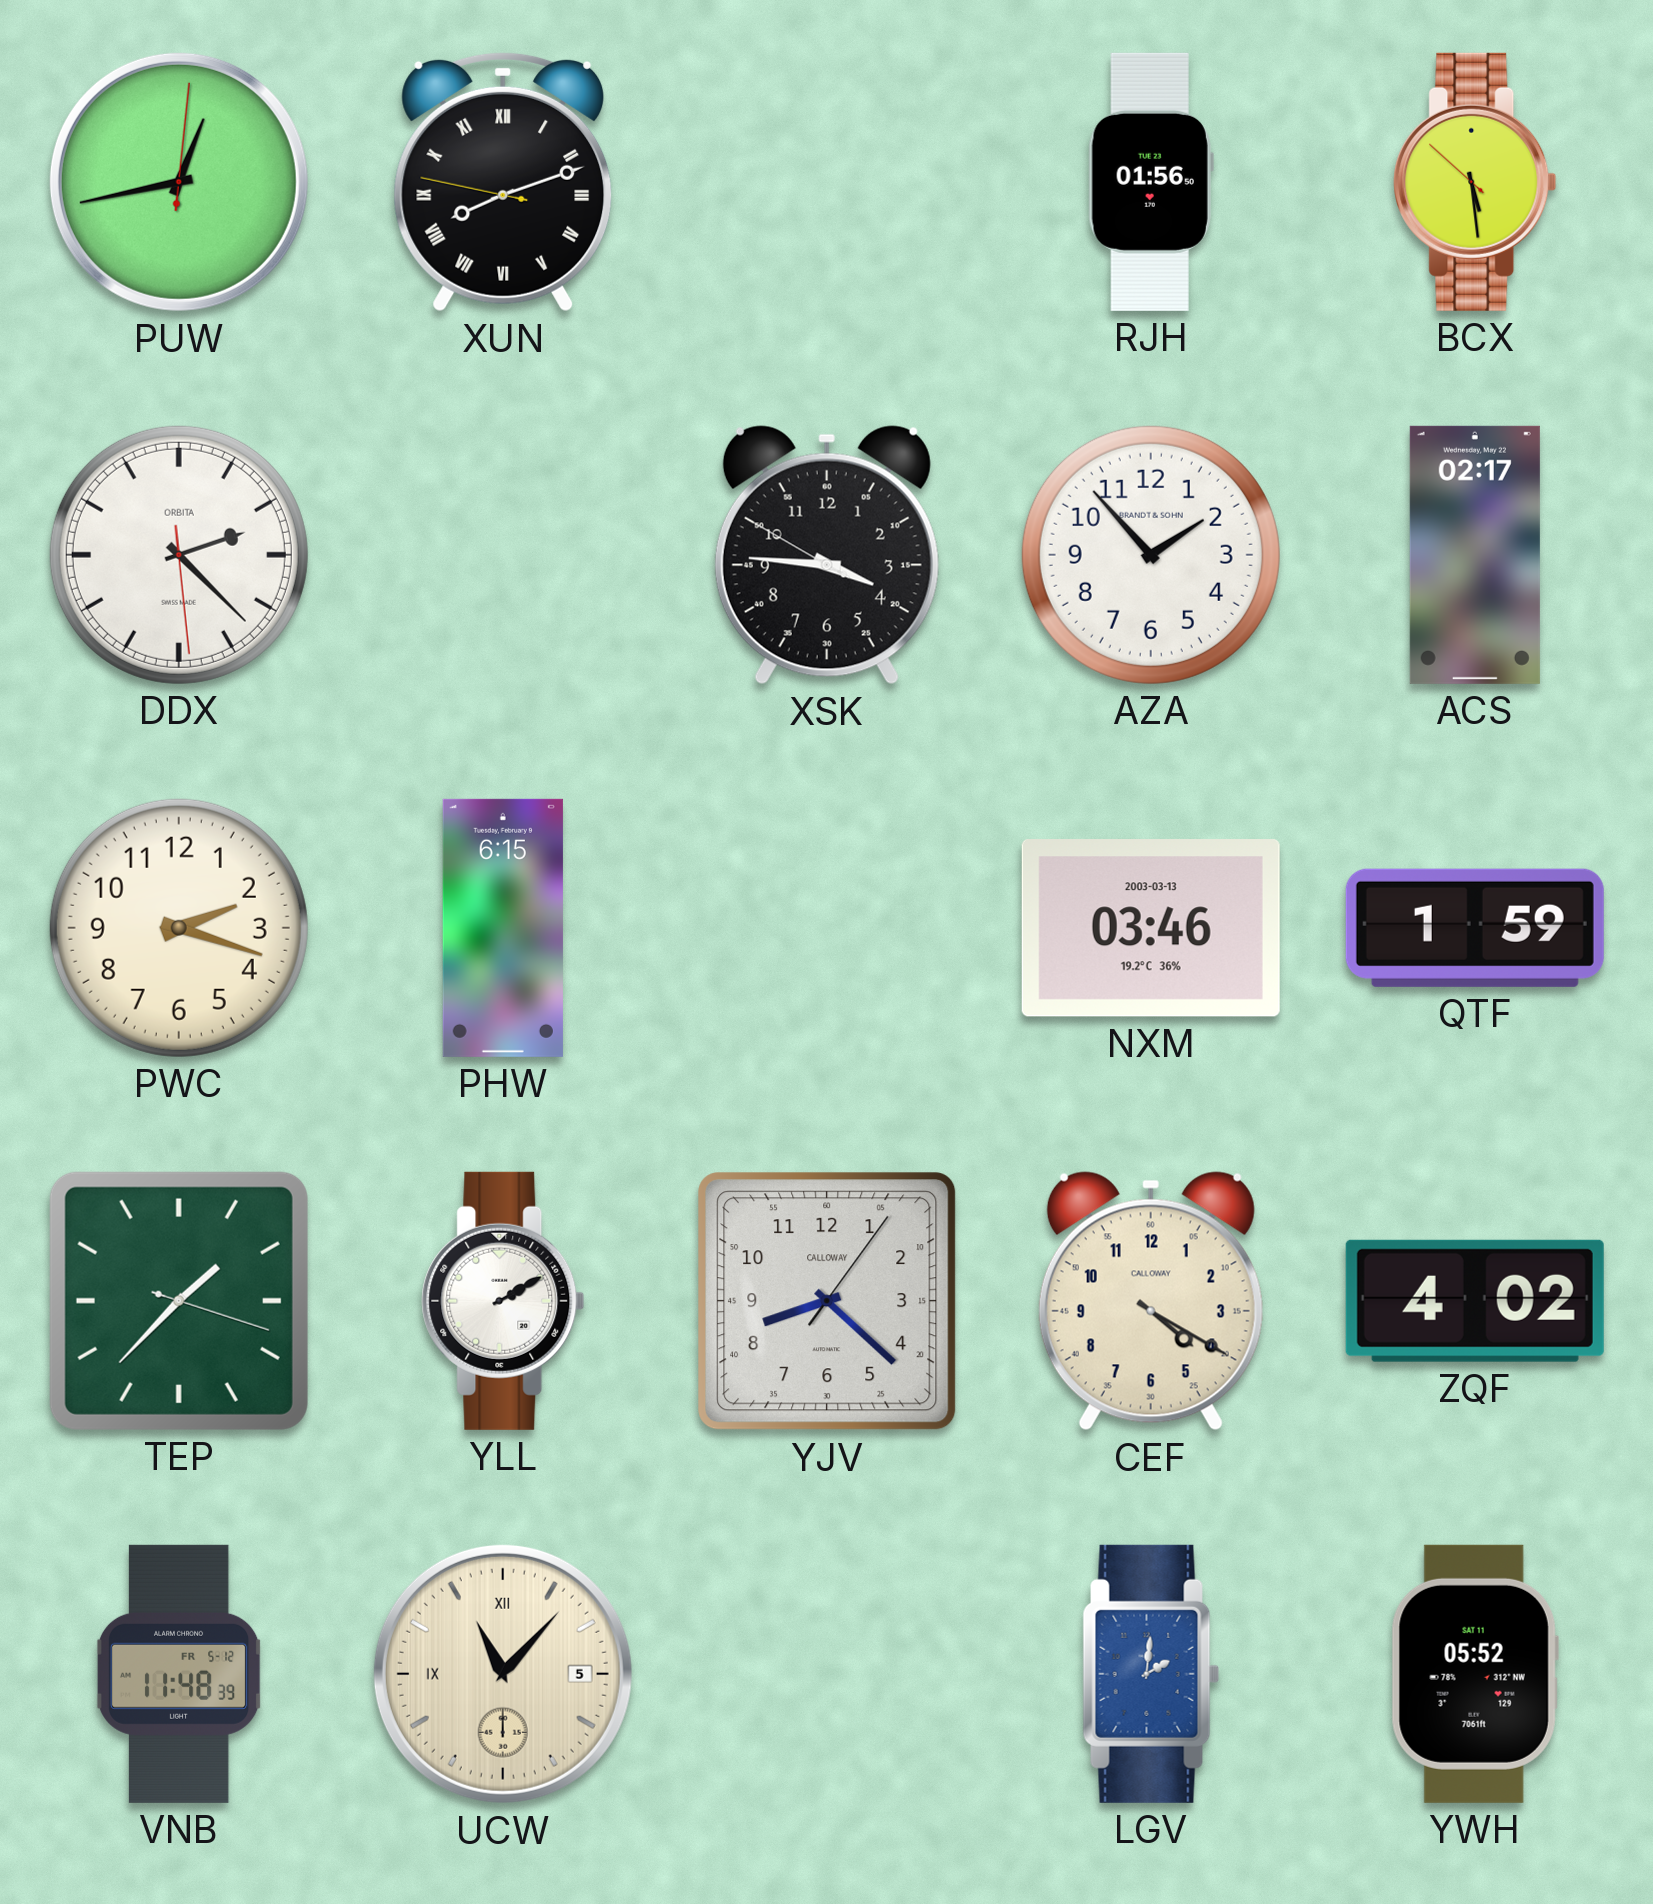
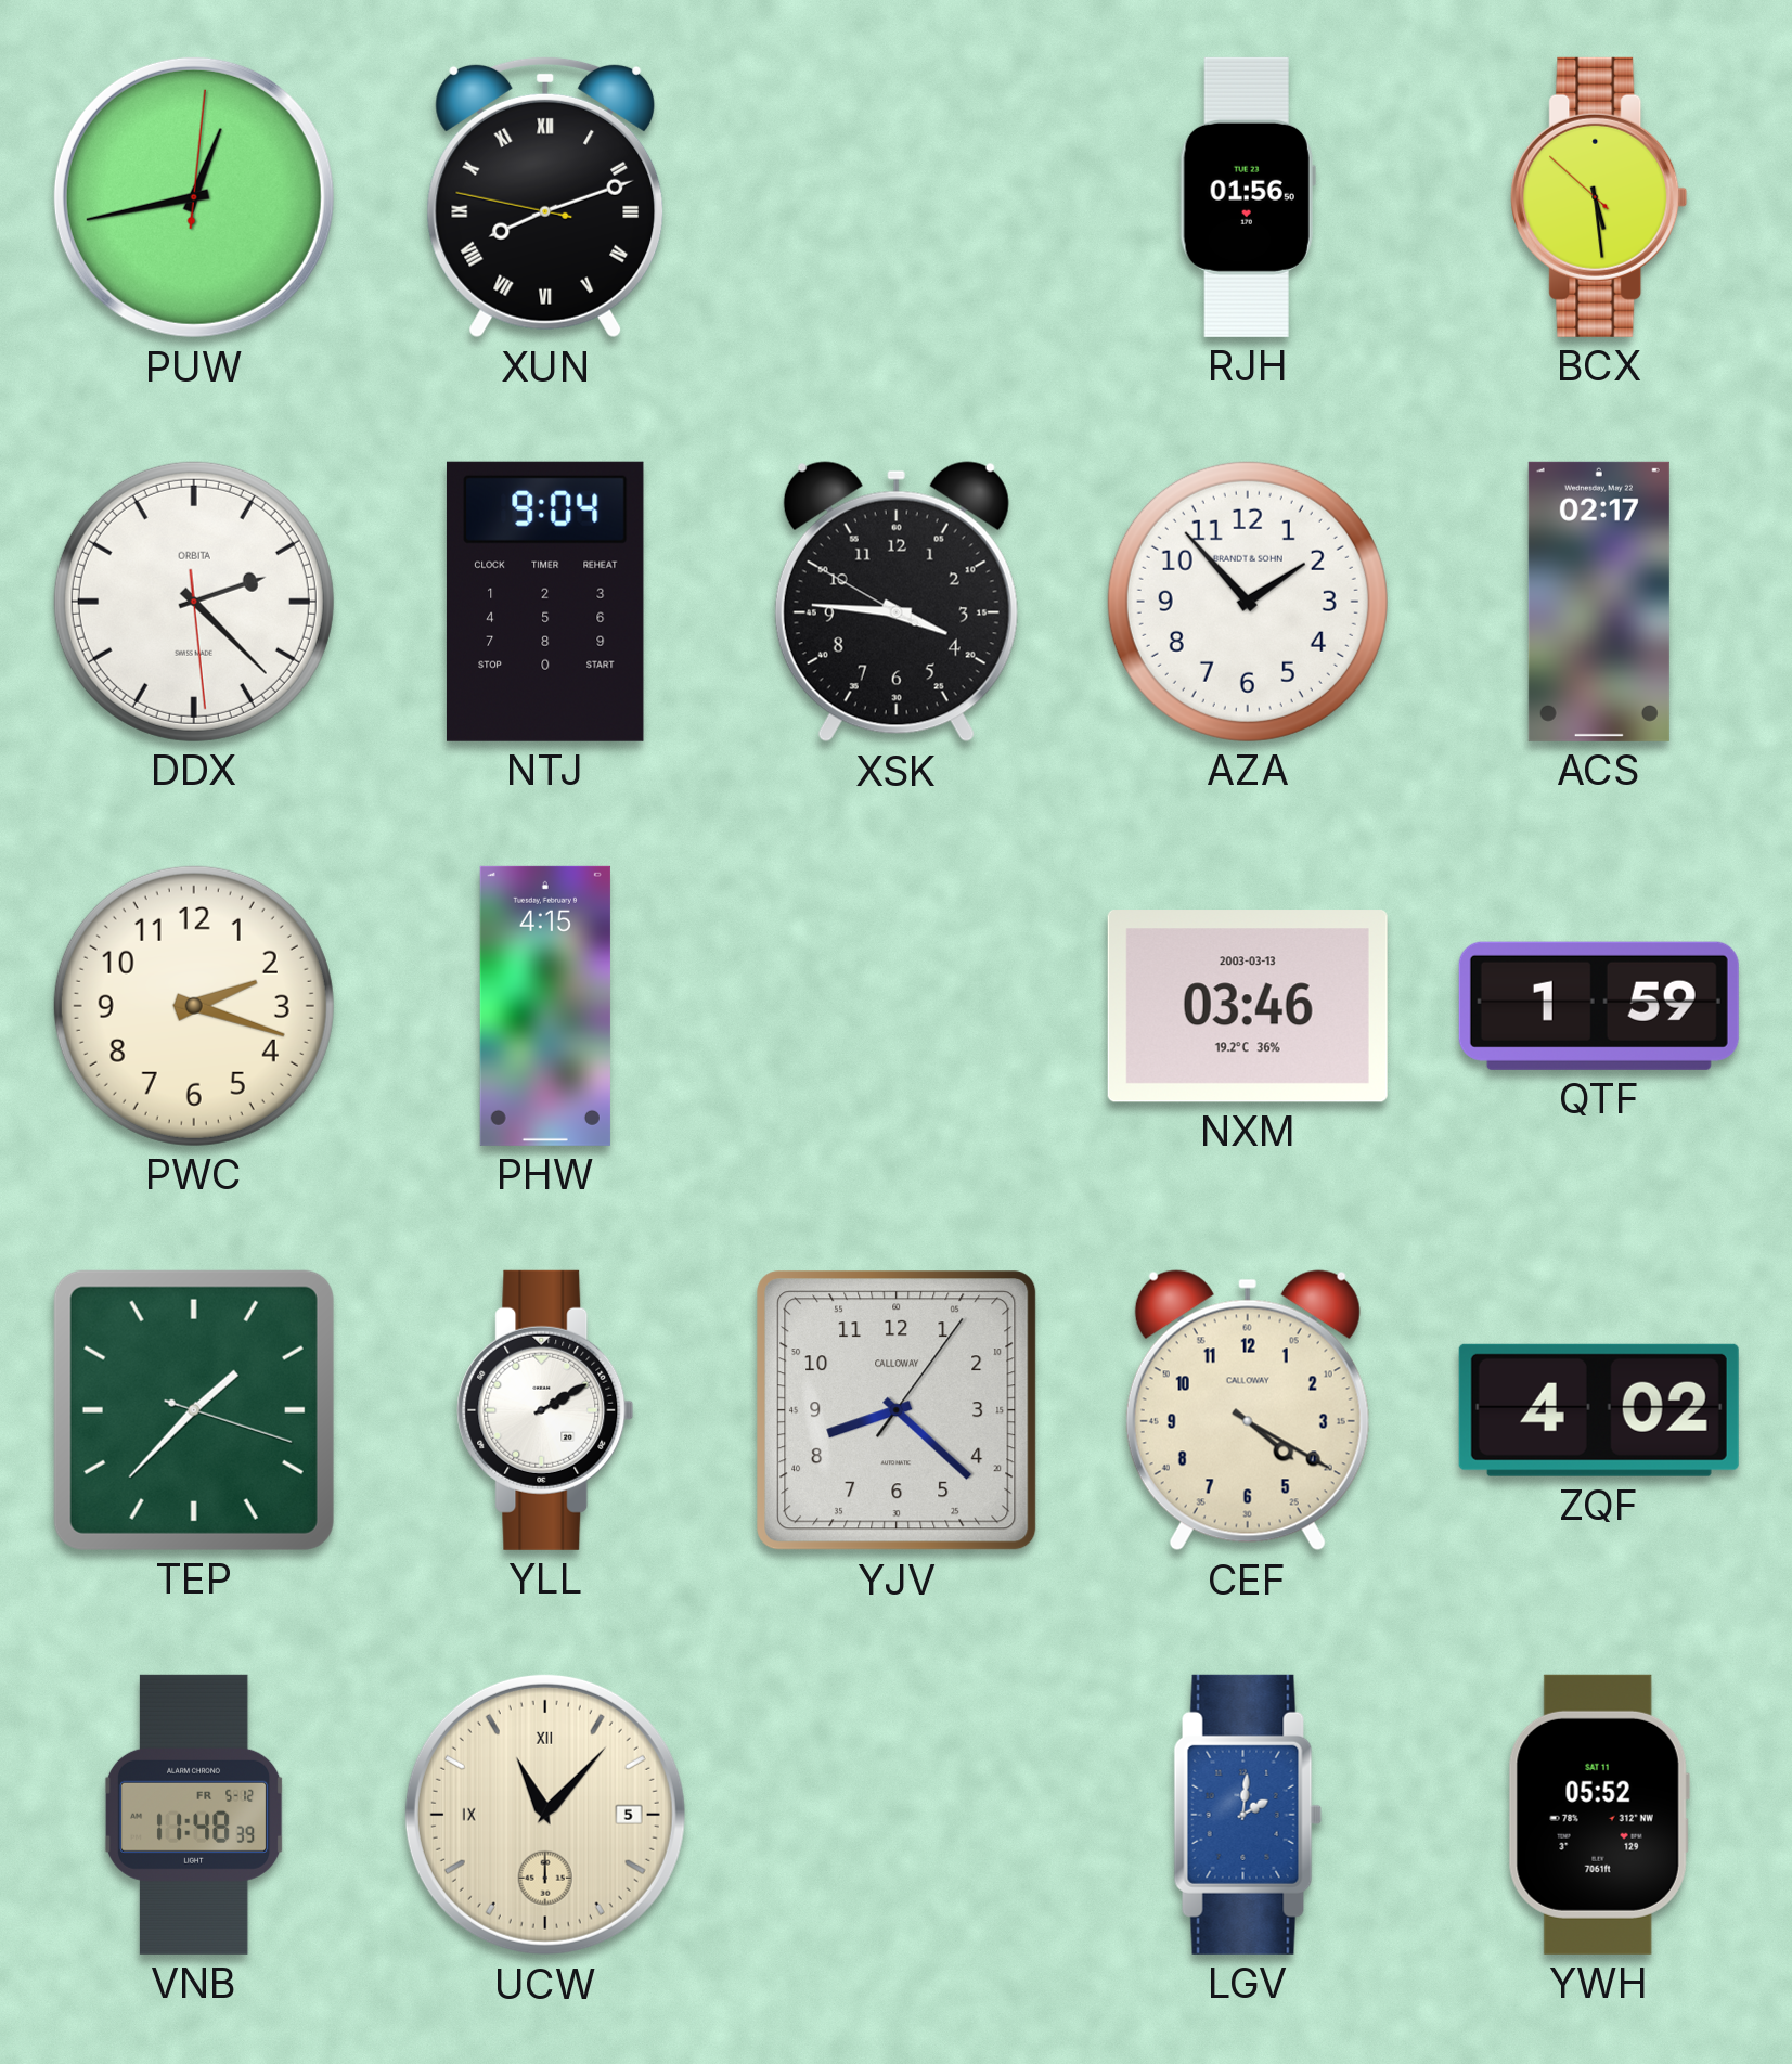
NTJ: none -> 9:04
PHW: 6:15 -> 4:15
